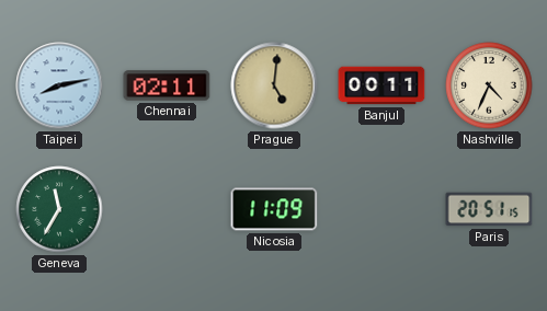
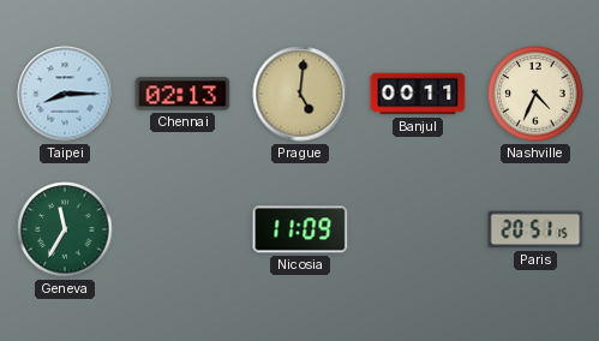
Taipei: 8:13 -> 8:15
Chennai: 02:11 -> 02:13
